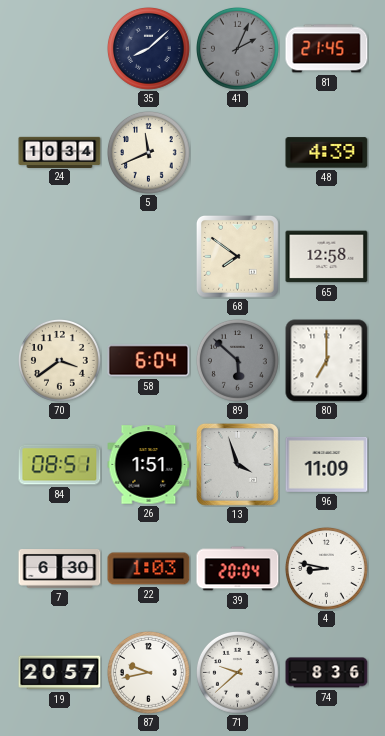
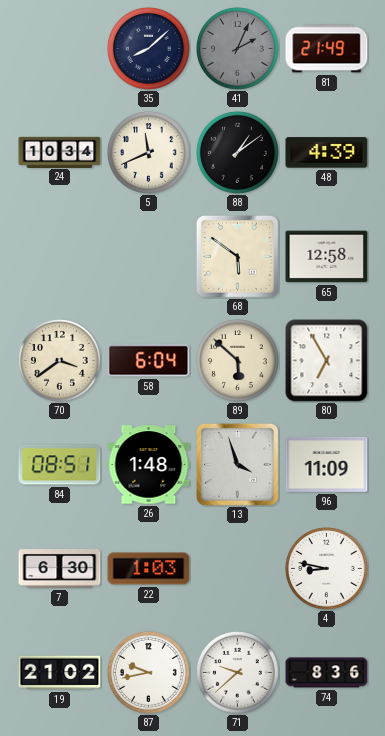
81: 21:45 -> 21:49
88: none -> 1:09
68: 7:51 -> 5:51
89 dial: grey -> cream
80: 7:00 -> 6:55
26: 1:51 -> 1:48
39: 20:04 -> none
19: 20:57 -> 21:02
